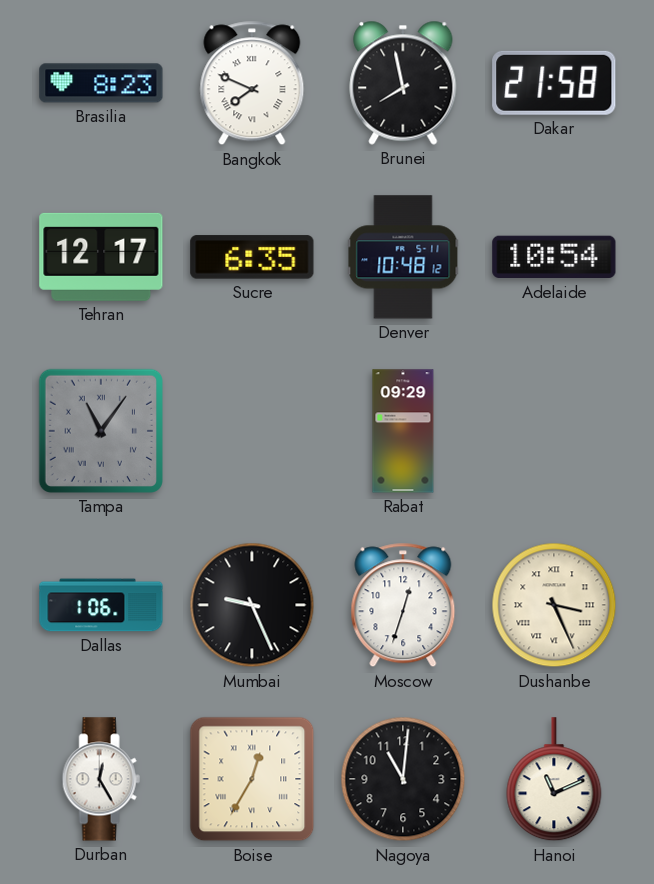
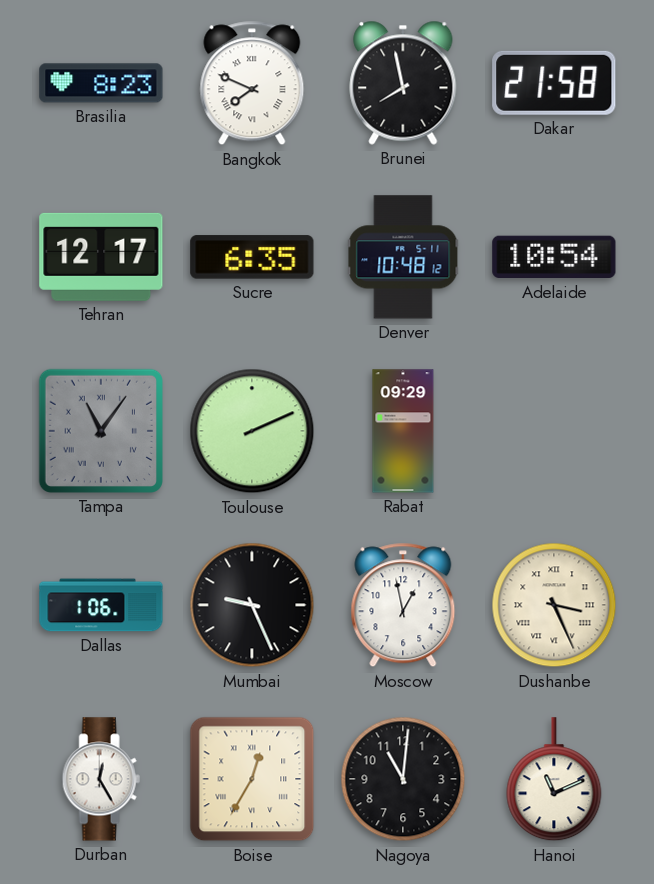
Toulouse: none -> 2:11
Moscow: 12:33 -> 12:58
